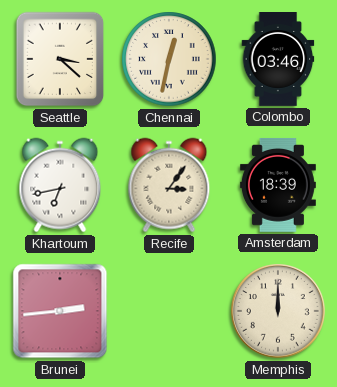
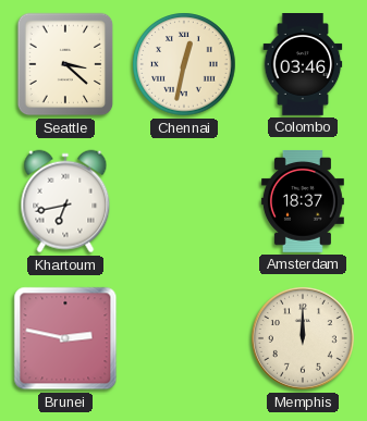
Recife: 3:06 -> none
Amsterdam: 18:39 -> 18:37
Brunei: 2:44 -> 2:47
